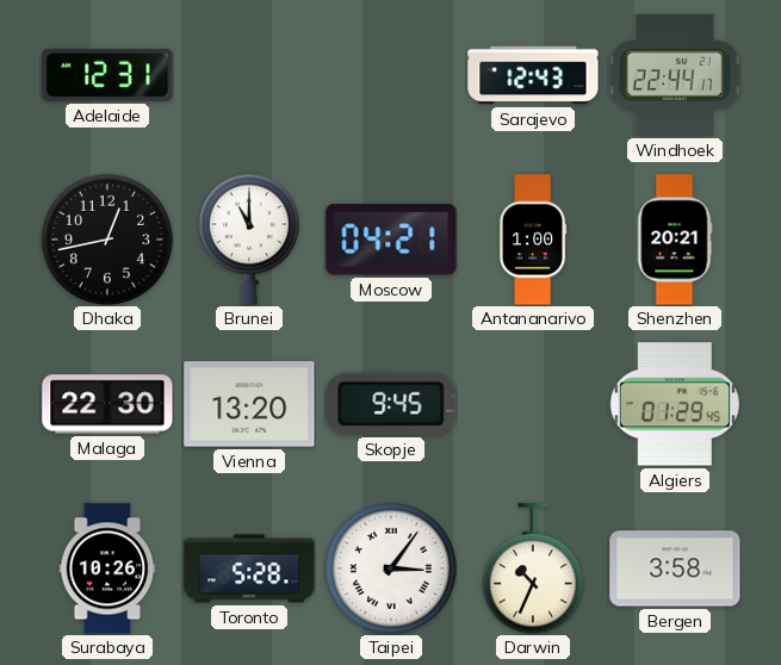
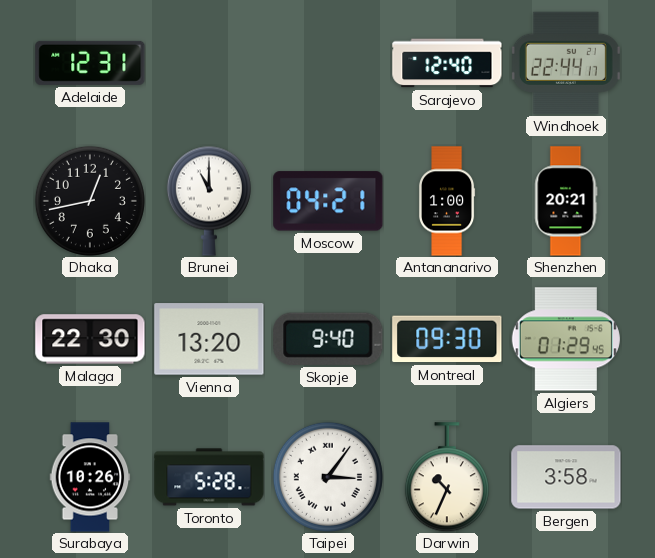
Sarajevo: 12:43 -> 12:40
Skopje: 9:45 -> 9:40
Montreal: none -> 09:30
